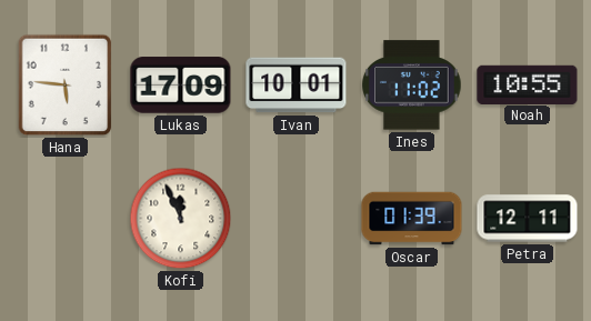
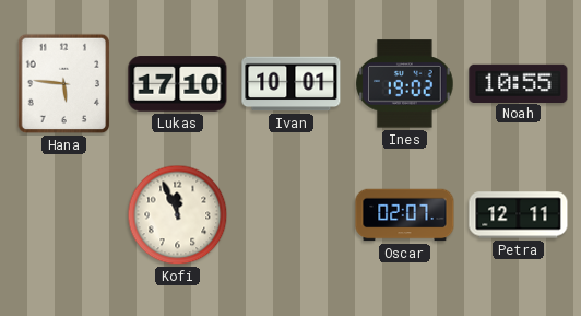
Lukas: 17:09 -> 17:10
Ines: 11:02 -> 19:02
Oscar: 01:39 -> 02:07
